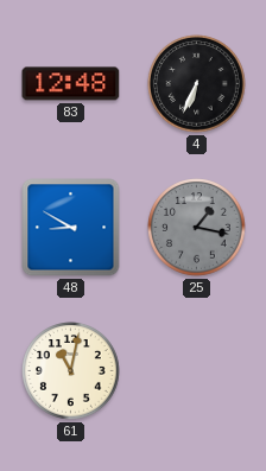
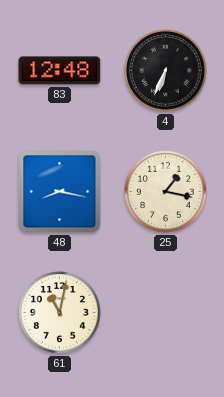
48: 8:50 -> 8:17
25 dial: grey -> cream
